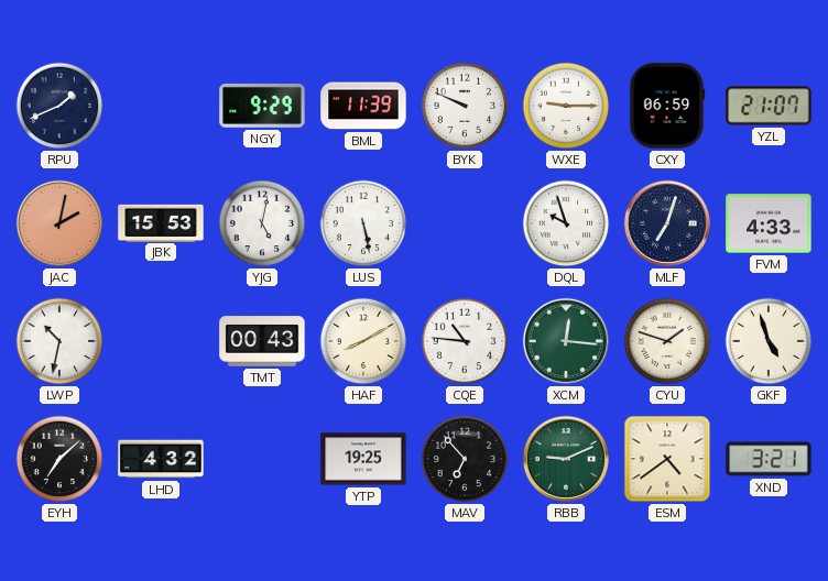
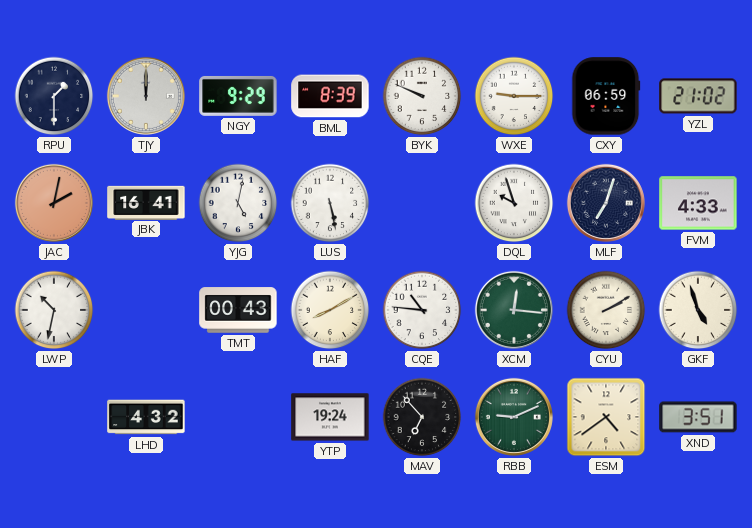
RPU: 1:41 -> 1:30
TJY: none -> 12:00
BML: 11:39 -> 8:39
YZL: 21:07 -> 21:02
JBK: 15:53 -> 16:41
CYU: 1:48 -> 2:10
EYH: 7:08 -> none
YTP: 19:25 -> 19:24
XND: 3:21 -> 3:51
